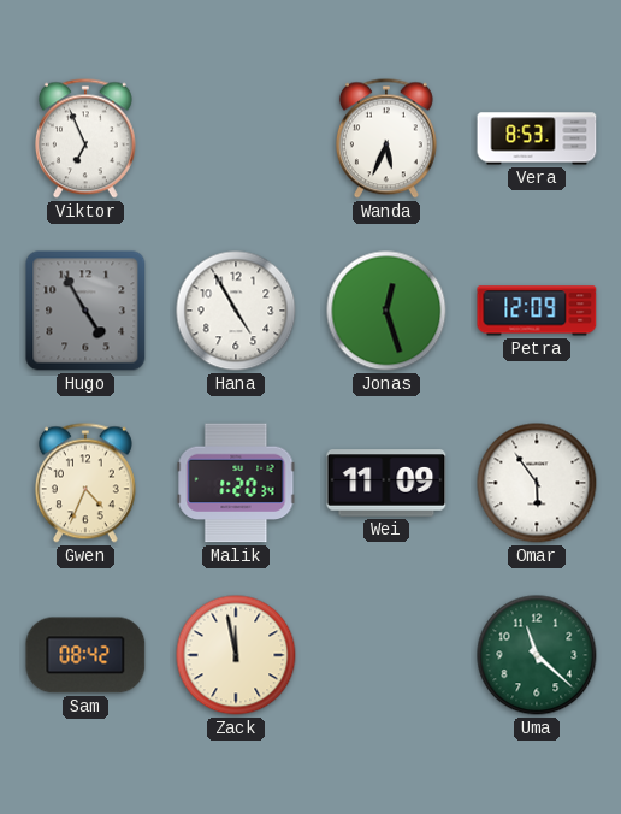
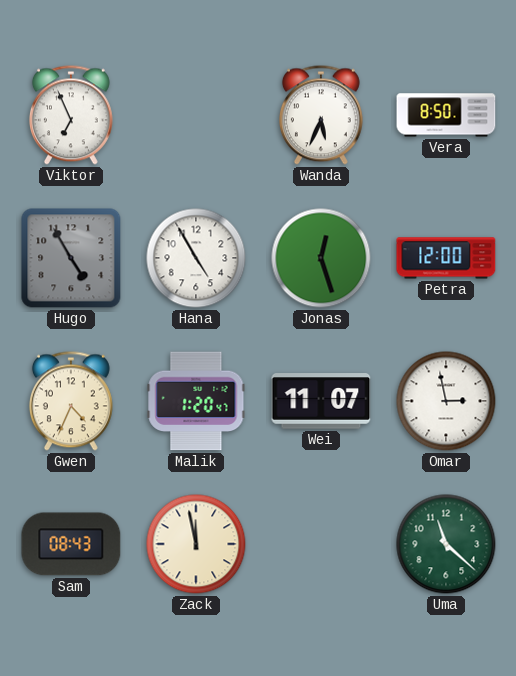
Vera: 8:53 -> 8:50
Petra: 12:09 -> 12:00
Malik: 1:20:34 -> 1:20:47
Wei: 11:09 -> 11:07
Omar: 5:54 -> 2:58
Sam: 08:42 -> 08:43
